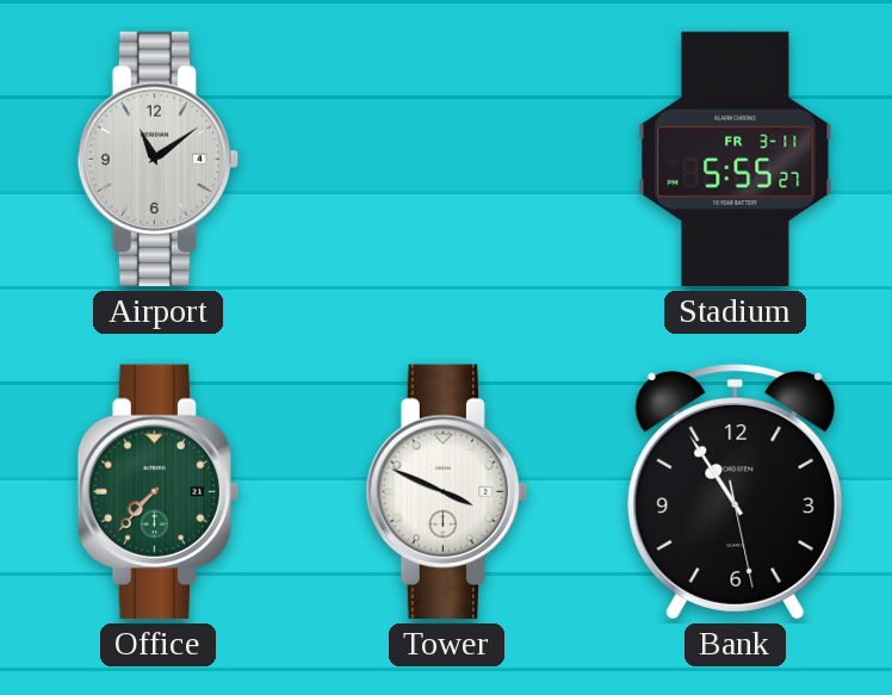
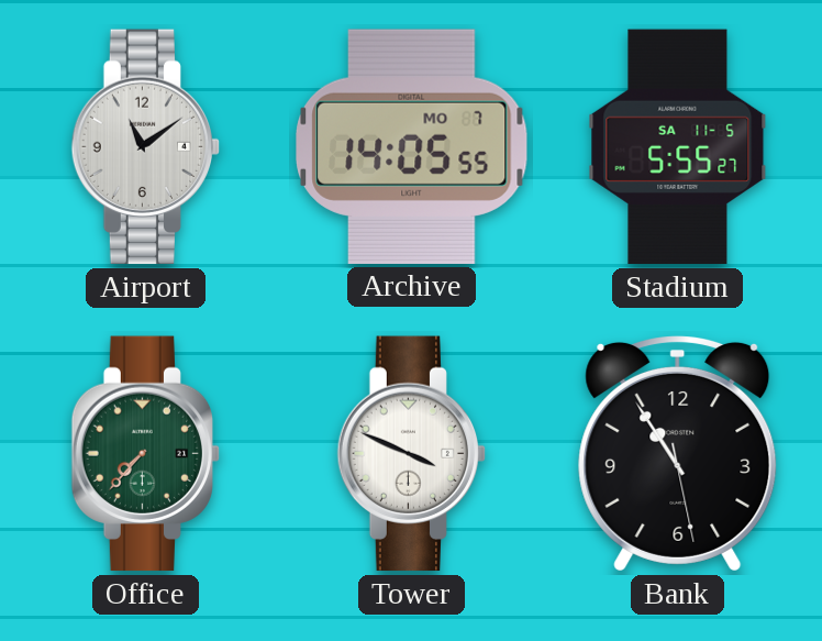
Archive: none -> 14:05
Stadium date: FR 3-11 -> SA 11-5
